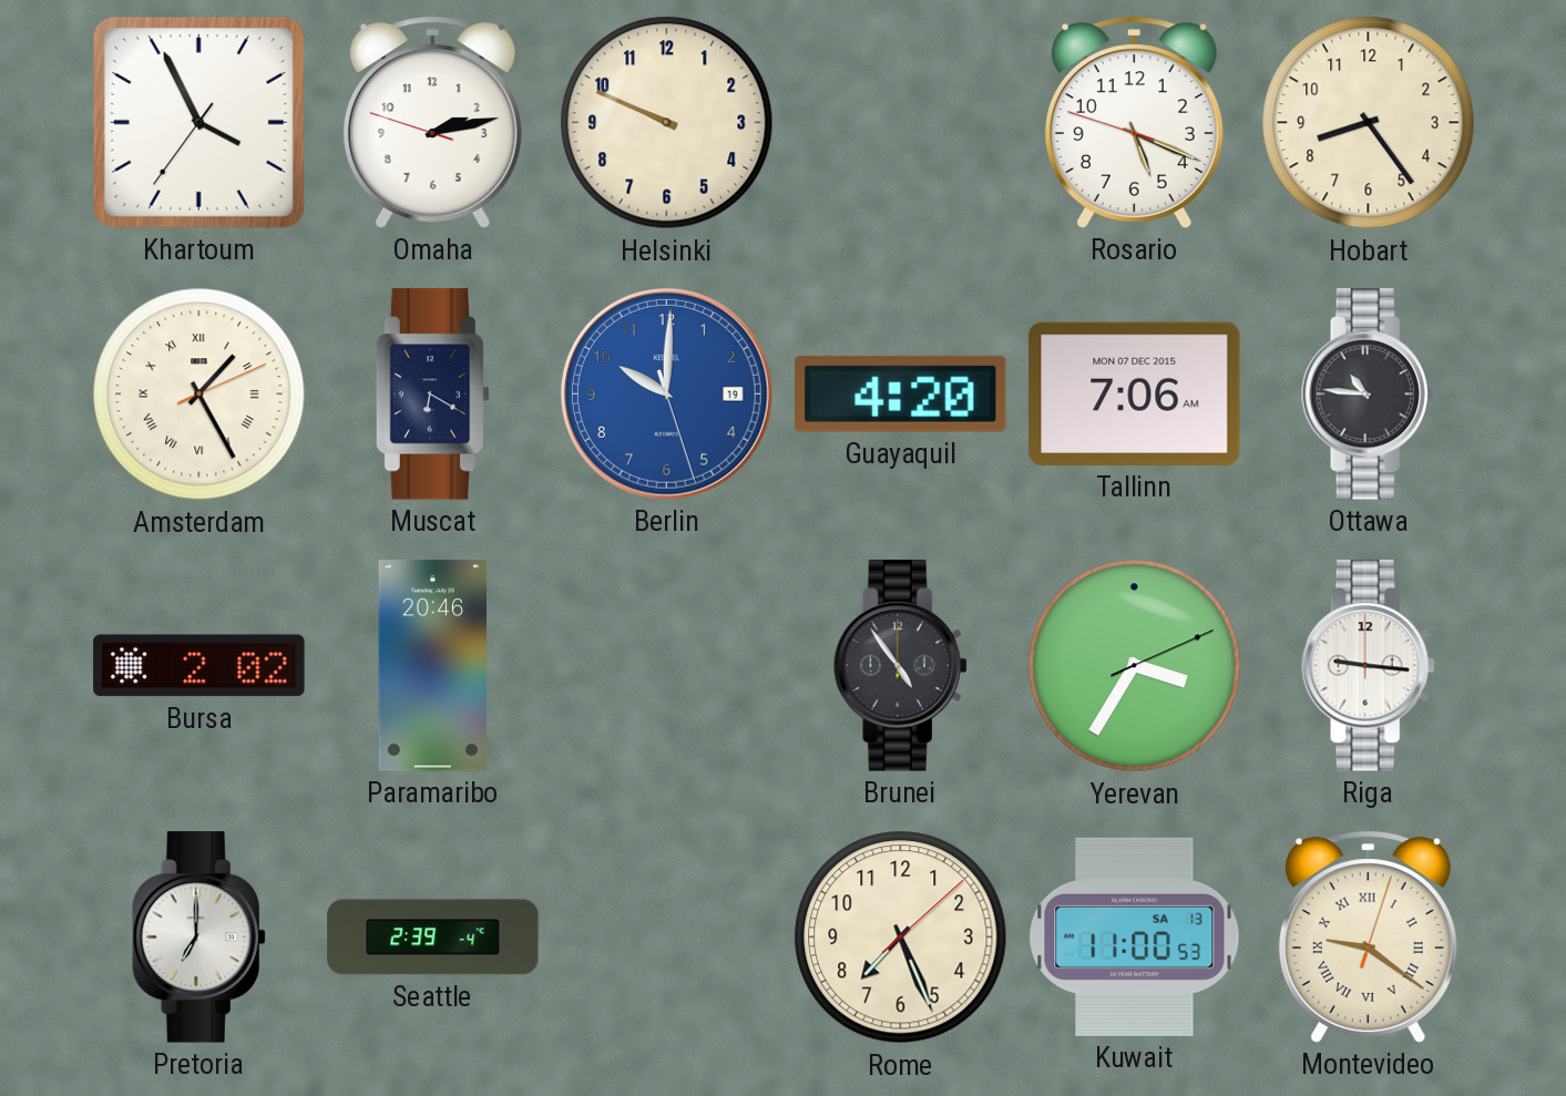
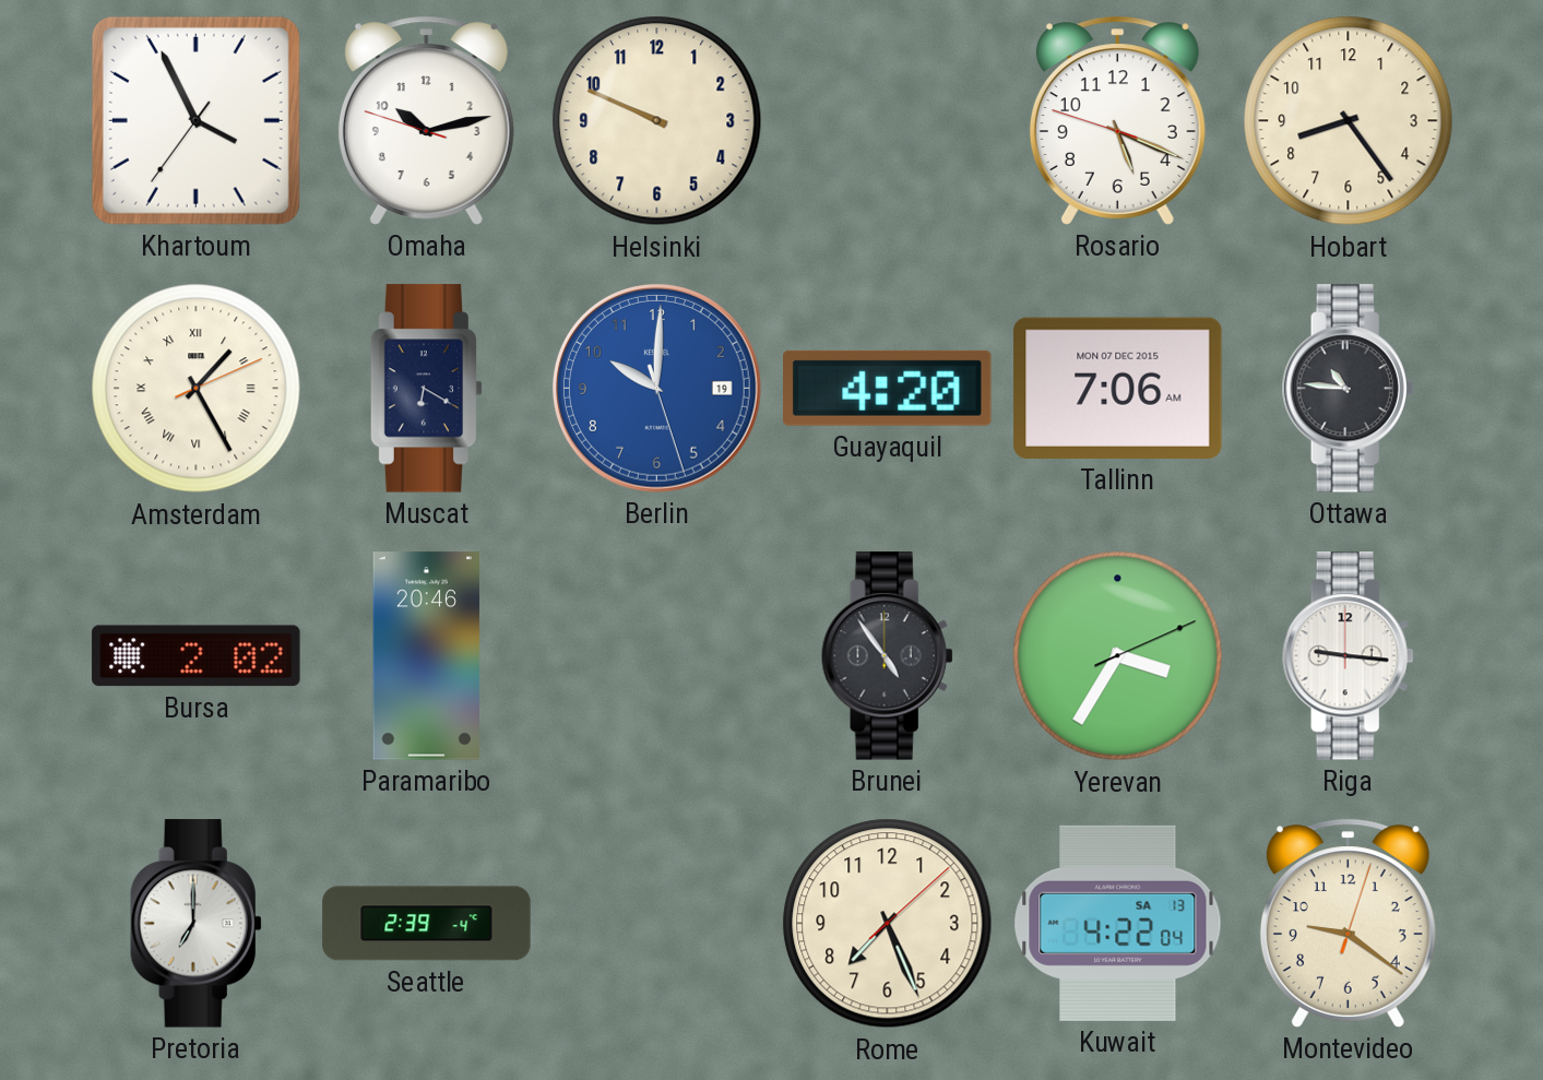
Omaha: 2:12 -> 10:12
Kuwait: 11:00 -> 4:22
Montevideo numerals: Roman -> Arabic
